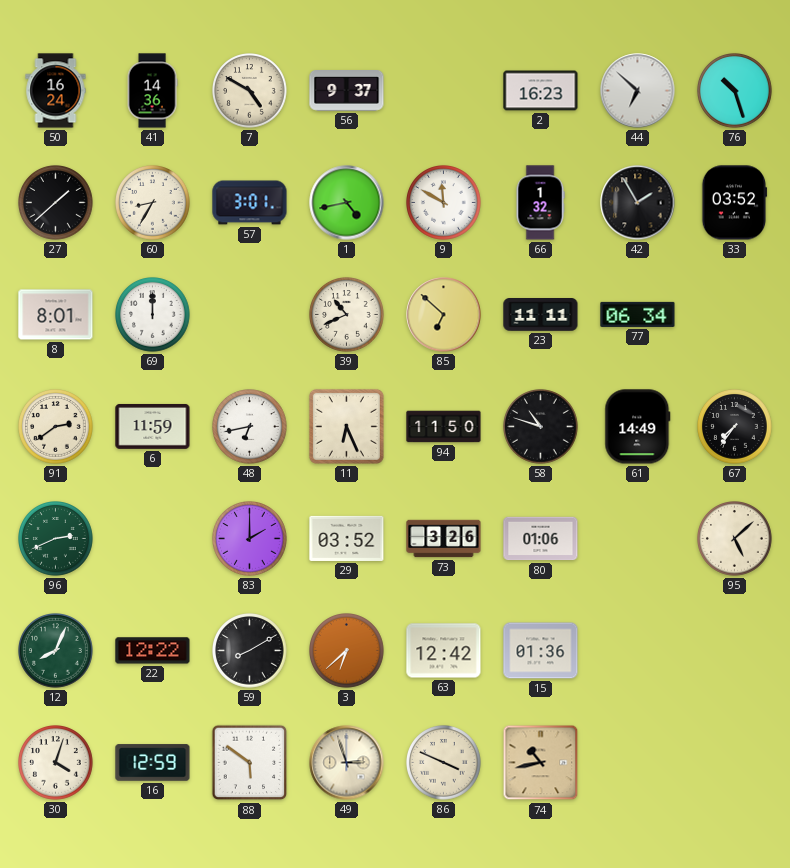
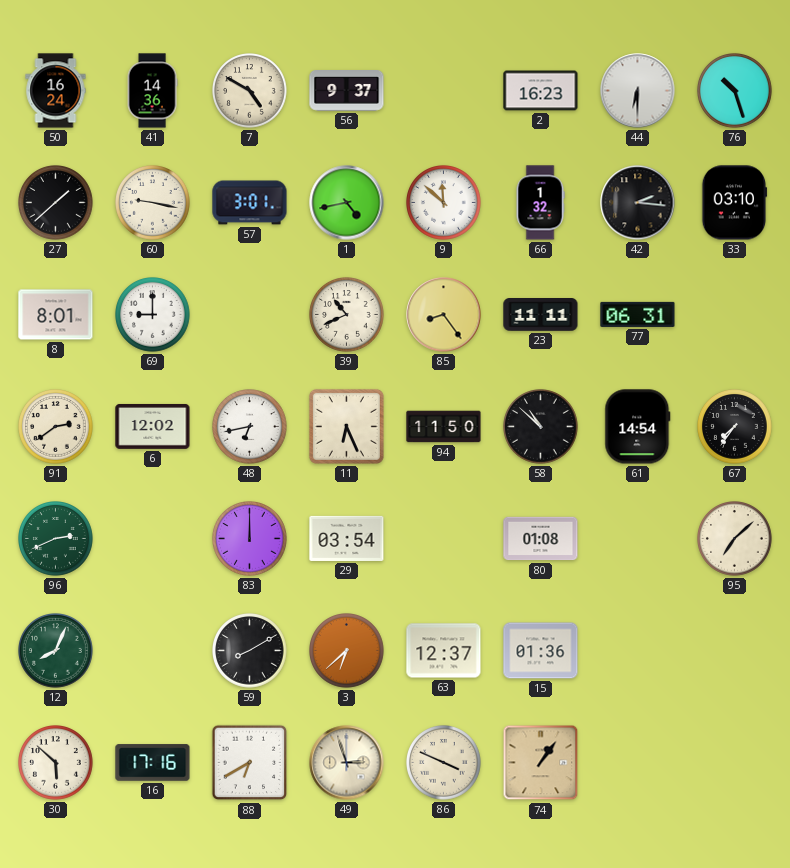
44: 6:52 -> 6:30
60: 8:35 -> 9:17
9: 11:50 -> 11:52
42: 1:55 -> 2:16
33: 03:52 -> 03:10
69: 12:00 -> 9:00
85: 6:52 -> 8:24
77: 06:34 -> 06:31
6: 11:59 -> 12:02
58: 10:48 -> 10:52
61: 14:49 -> 14:54
83: 2:00 -> 12:00
29: 03:52 -> 03:54
73: 3:26 -> none
80: 01:06 -> 01:08
95: 5:08 -> 7:08
22: 12:22 -> none
63: 12:42 -> 12:37
30: 4:03 -> 5:52
16: 12:59 -> 17:16
88: 5:51 -> 6:40
74: 10:43 -> 1:06
